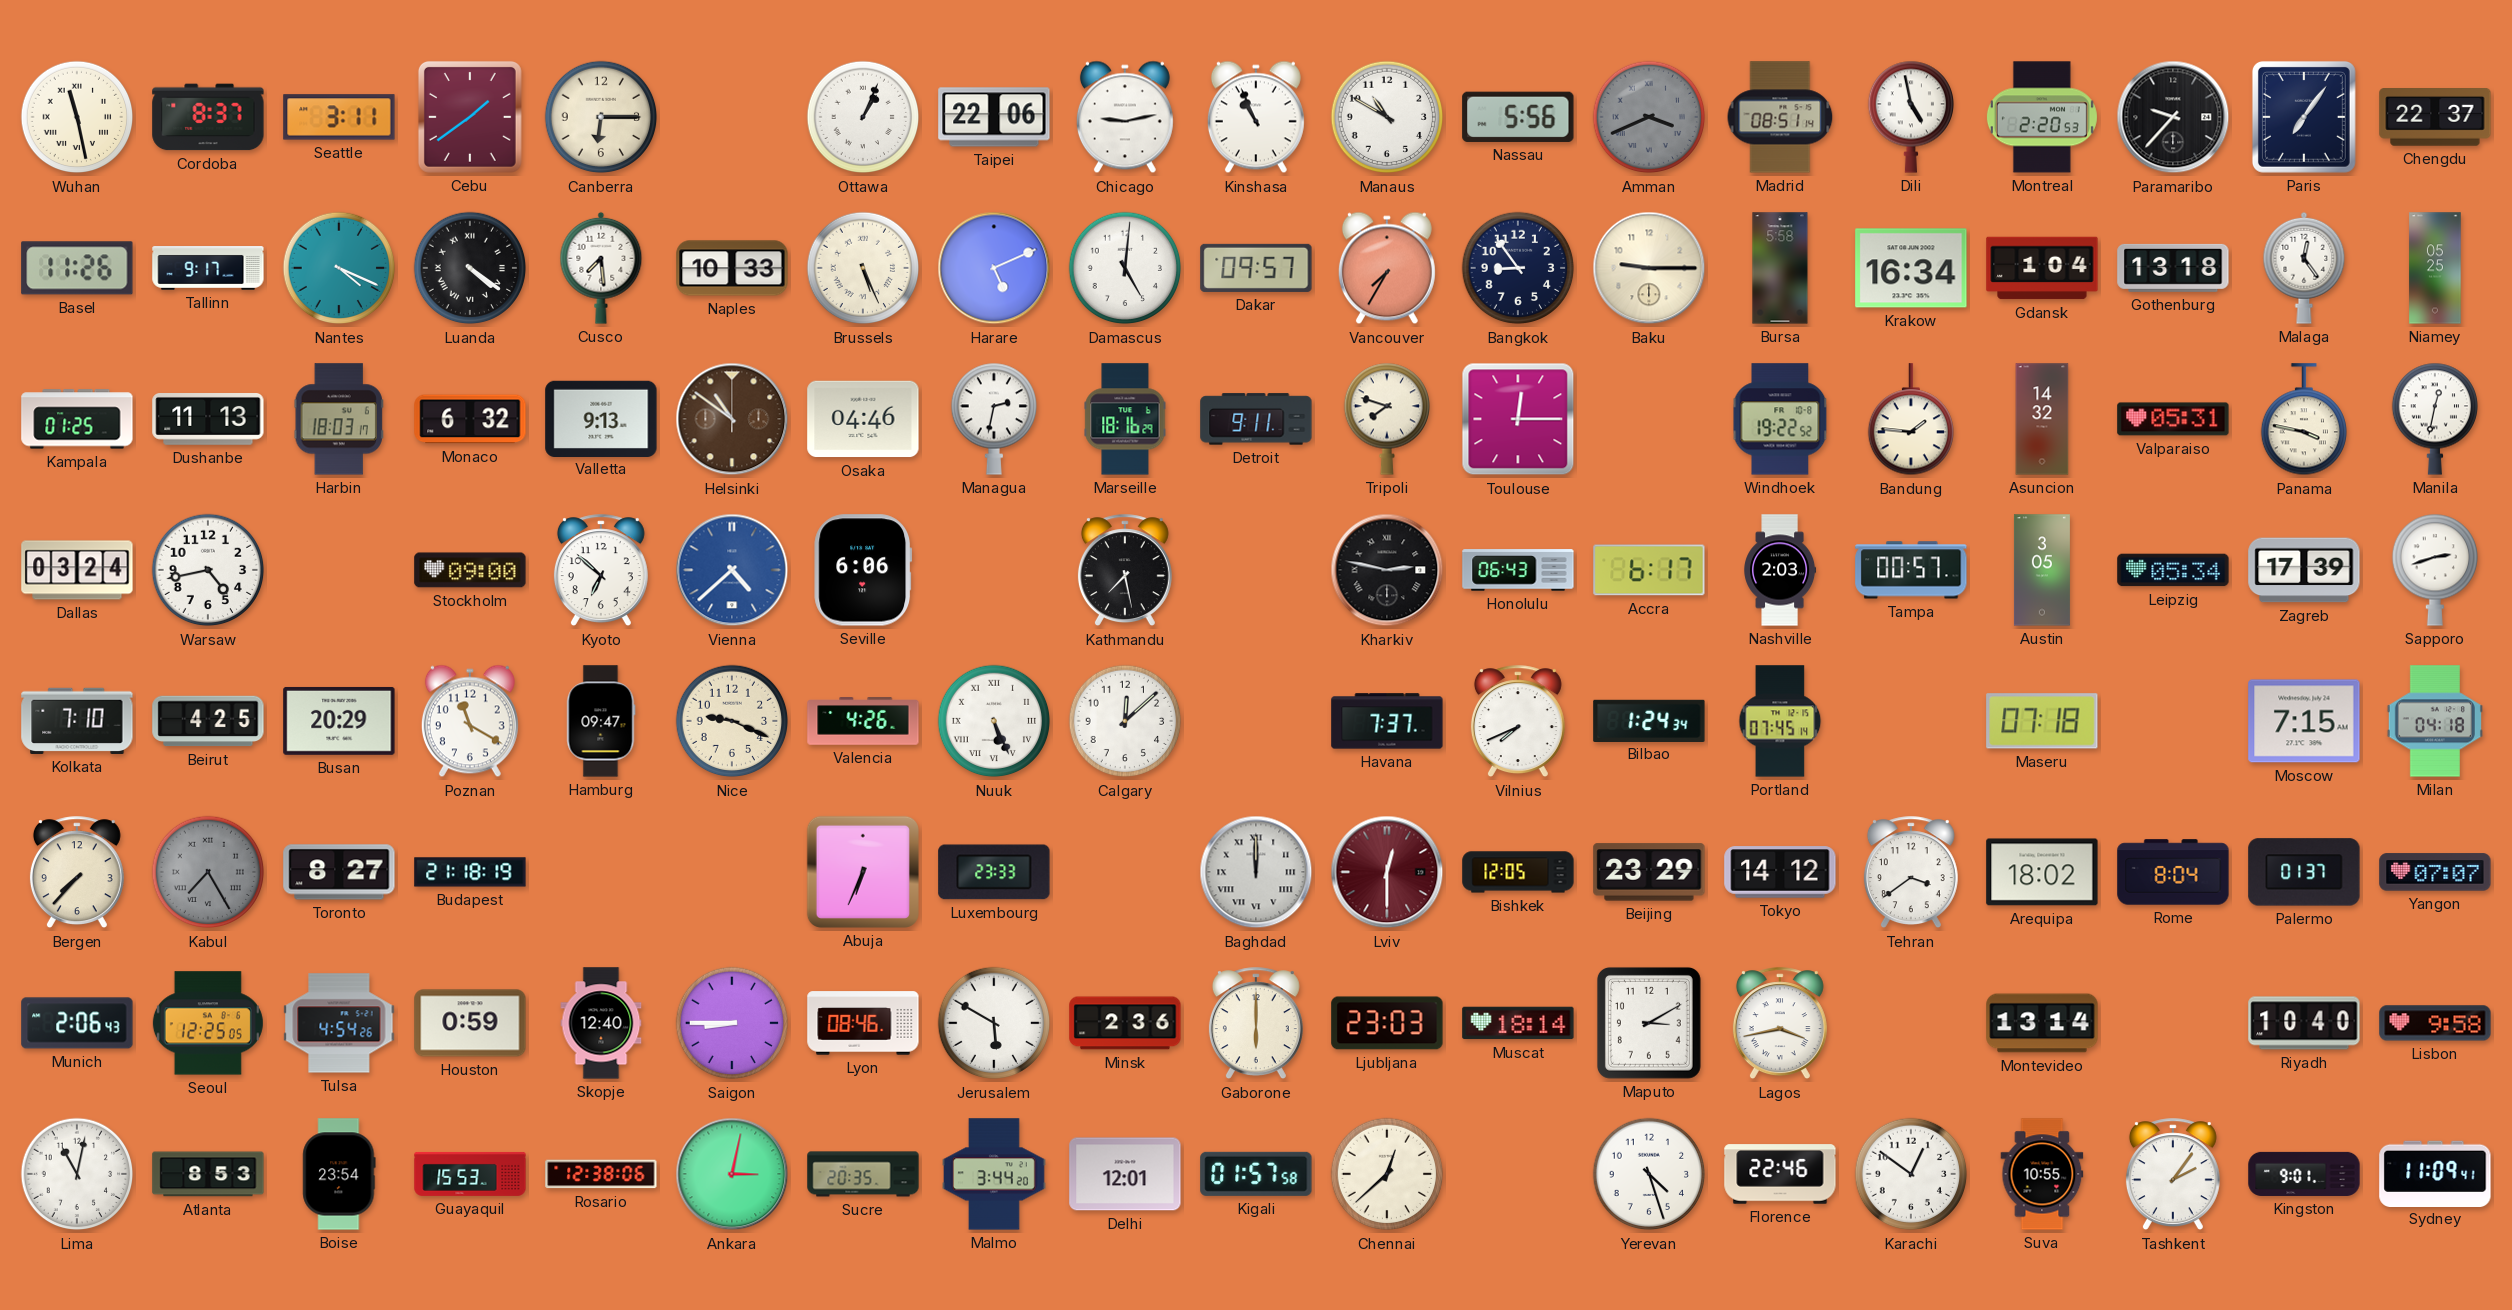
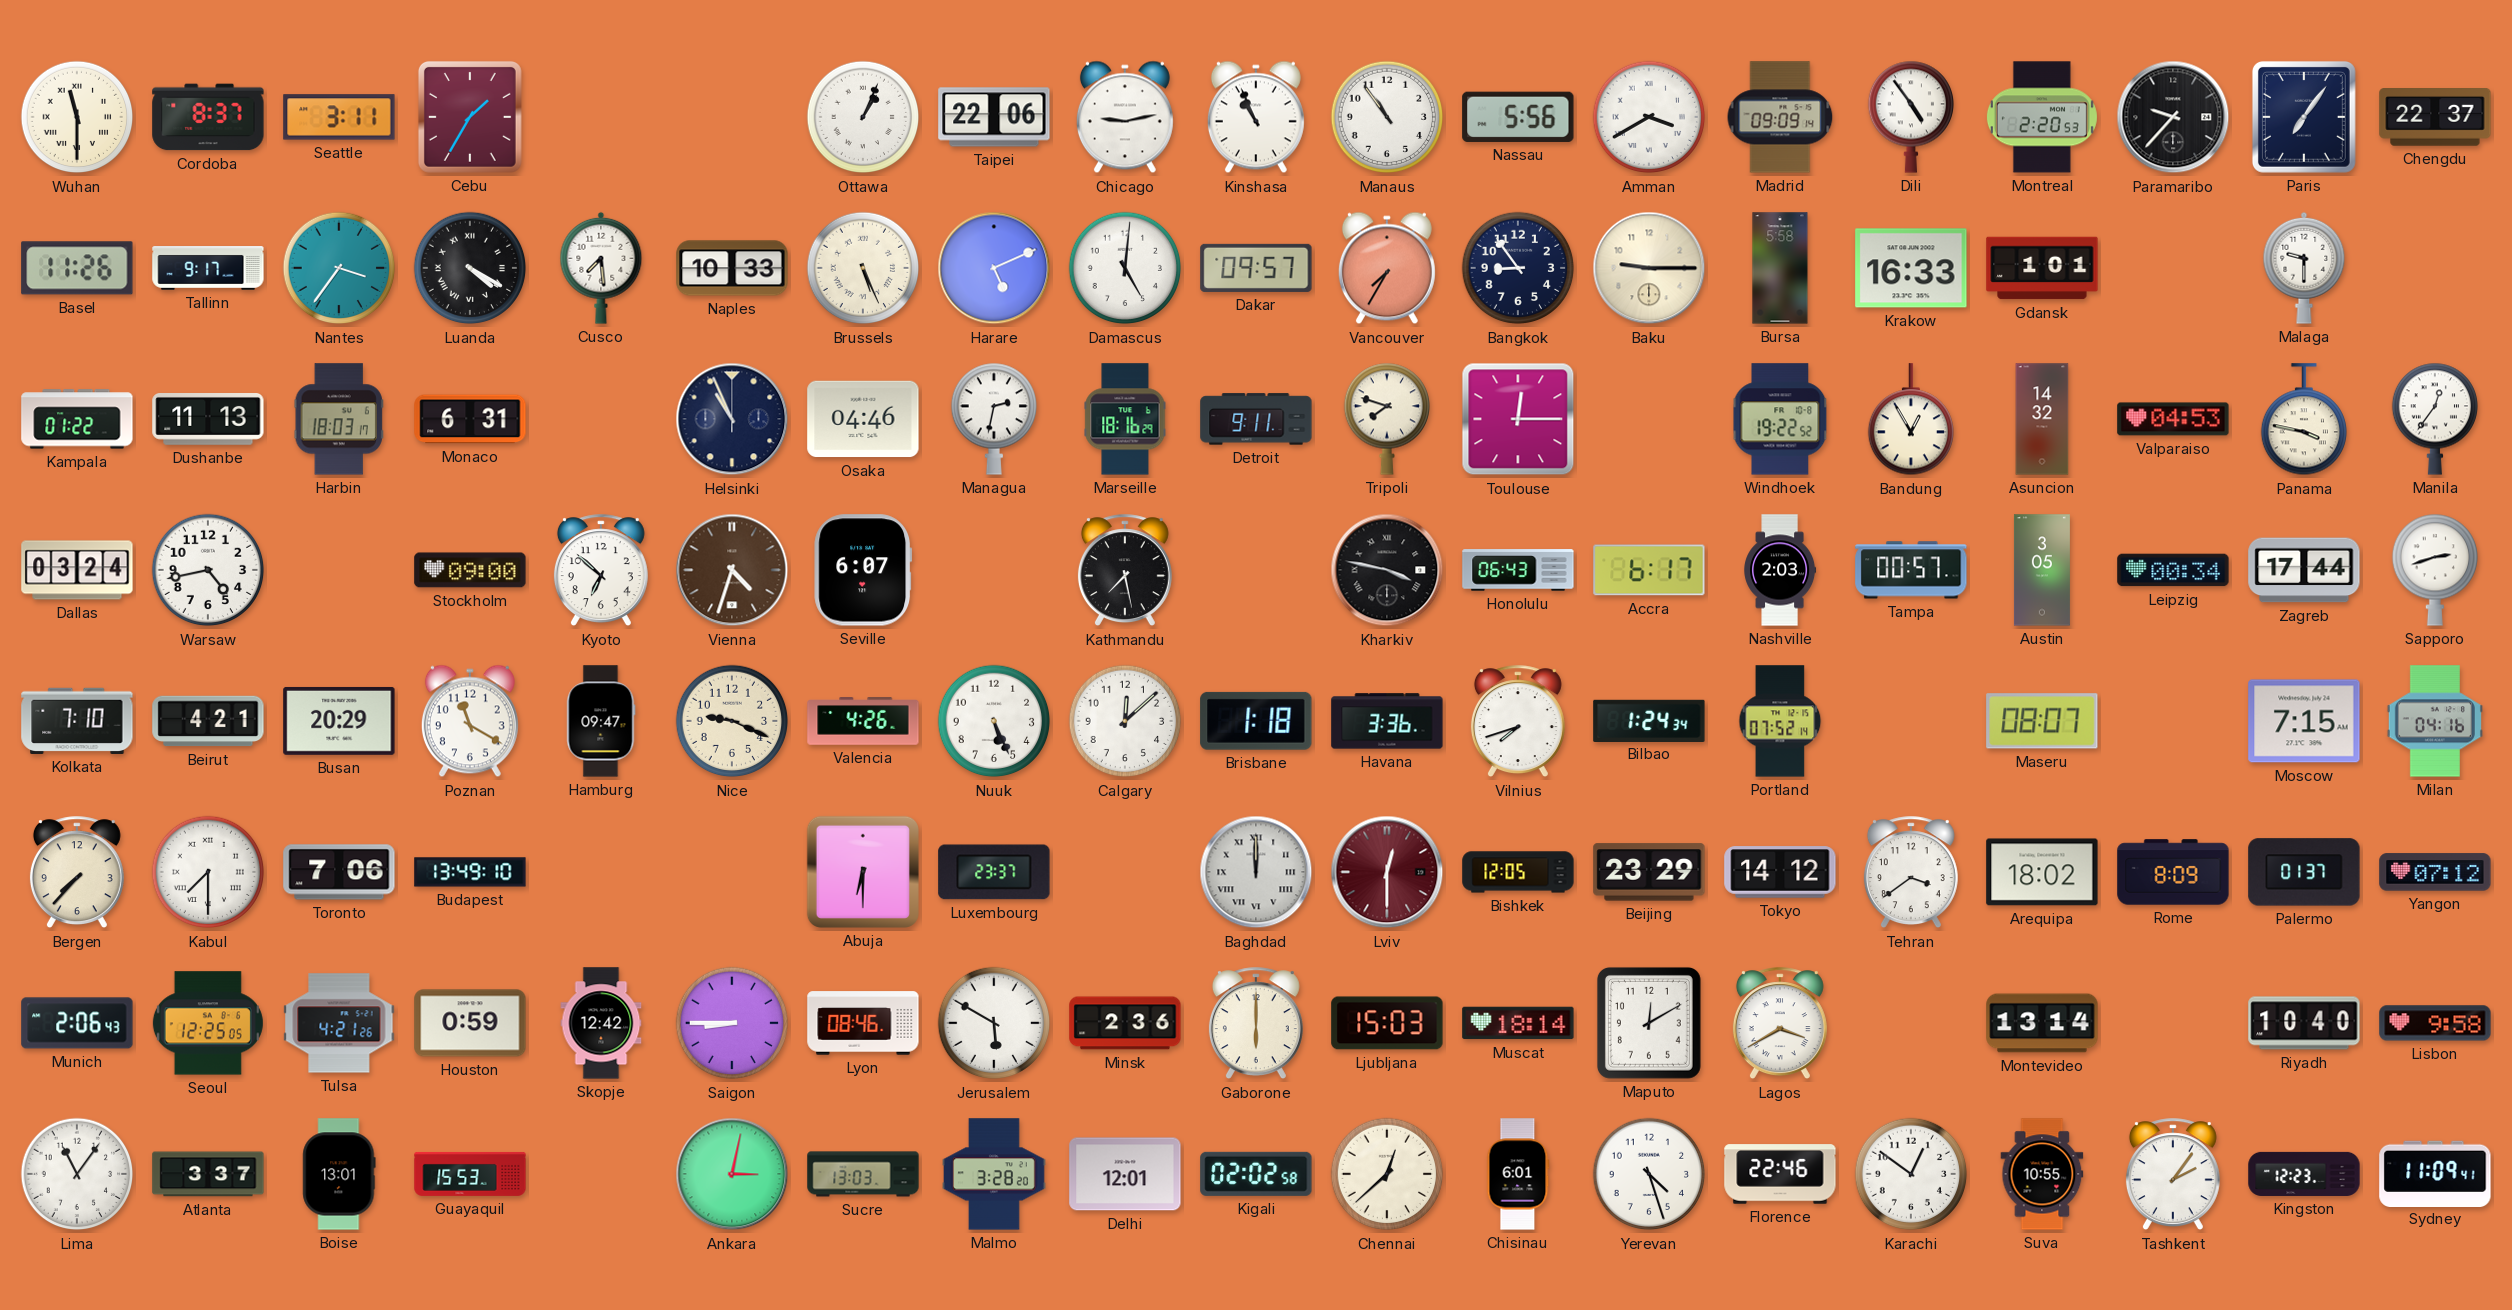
Wuhan: 11:28 -> 11:30
Cebu: 1:39 -> 1:35
Canberra: 6:15 -> none
Manaus: 10:50 -> 10:54
Amman: 3:41 -> 3:40
Amman dial: grey -> white
Madrid: 08:51 -> 09:09
Dili: 4:58 -> 4:54
Nantes: 4:19 -> 3:36
Luanda: 4:21 -> 4:20
Krakow: 16:34 -> 16:33
Gdansk: 1:04 -> 1:01
Gothenburg: 13:18 -> none
Malaga: 12:24 -> 9:30
Niamey: 05:25 -> none
Kampala: 01:25 -> 01:22
Monaco: 6:32 -> 6:31
Valletta: 9:13 -> none
Helsinki: 10:51 -> 10:56
Helsinki dial: brown -> navy
Bandung: 1:46 -> 12:55
Valparaiso: 05:31 -> 04:53
Manila: 12:32 -> 12:36
Vienna: 4:38 -> 4:33
Vienna dial: blue -> brown
Seville: 6:06 -> 6:07
Kharkiv: 2:47 -> 3:47
Leipzig: 05:34 -> 00:34
Zagreb: 17:39 -> 17:44
Beirut: 4:25 -> 4:21
Nuuk numerals: Roman -> Arabic
Brisbane: none -> 1:18
Havana: 7:37 -> 3:36
Vilnius: 7:41 -> 7:42
Portland: 07:45 -> 07:52
Maseru: 07:18 -> 08:07
Milan: 04:18 -> 04:16
Kabul: 7:25 -> 7:30
Kabul dial: grey -> white
Toronto: 8:27 -> 7:06
Budapest: 21:18 -> 13:49
Abuja: 6:34 -> 6:30
Luxembourg: 23:33 -> 23:37
Rome: 8:04 -> 8:09
Yangon: 07:07 -> 07:12
Tulsa: 4:54 -> 4:21
Skopje: 12:40 -> 12:42
Ljubljana: 23:03 -> 15:03
Maputo: 3:10 -> 12:10
Lagos: 3:43 -> 3:40
Lima: 11:02 -> 11:06
Atlanta: 8:53 -> 3:37
Boise: 23:54 -> 13:01
Rosario: 12:38 -> none
Sucre: 20:35 -> 13:03
Malmo: 3:44 -> 3:28
Kigali: 01:57 -> 02:02
Chisinau: none -> 6:01
Kingston: 9:01 -> 12:23
